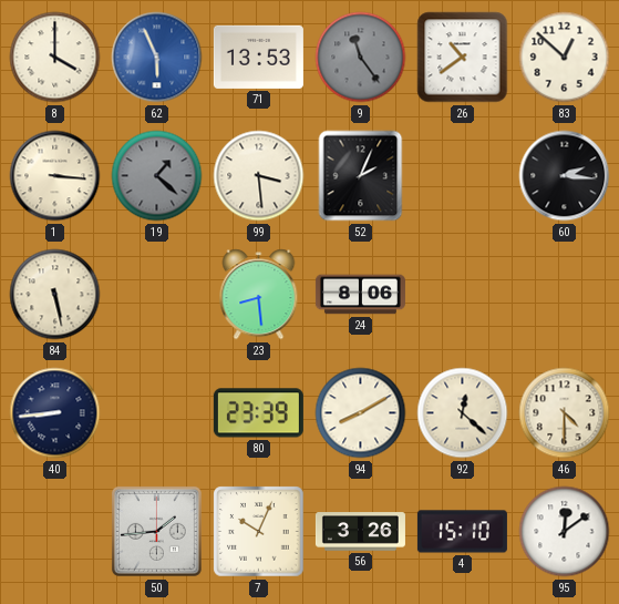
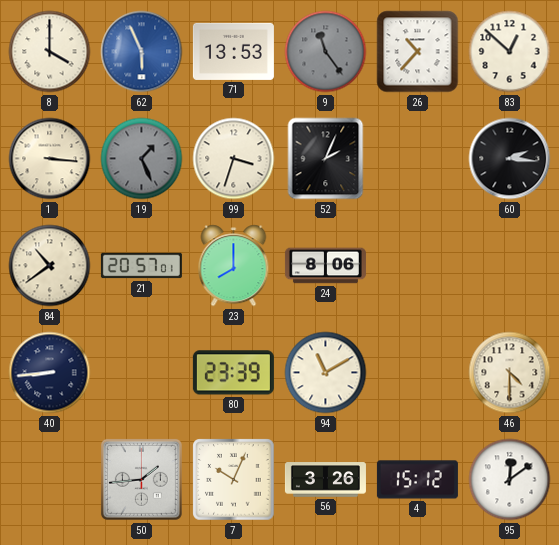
26: 10:39 -> 10:37
19: 1:22 -> 1:26
99: 3:29 -> 3:33
84: 5:28 -> 10:39
21: none -> 20:57
23: 8:29 -> 8:00
94: 8:10 -> 11:10
92: 12:22 -> none
4: 15:10 -> 15:12
